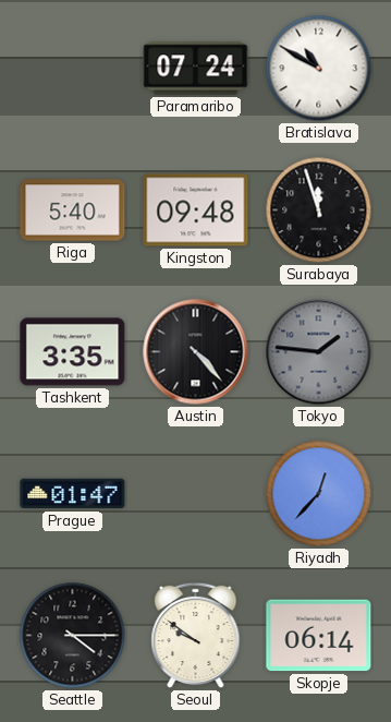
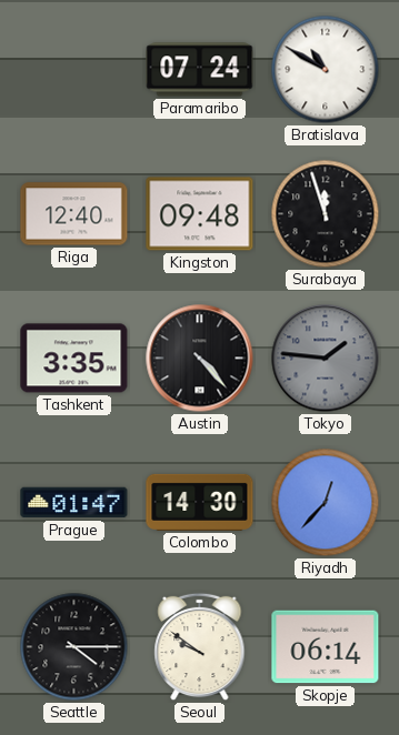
Riga: 5:40 -> 12:40
Colombo: none -> 14:30
